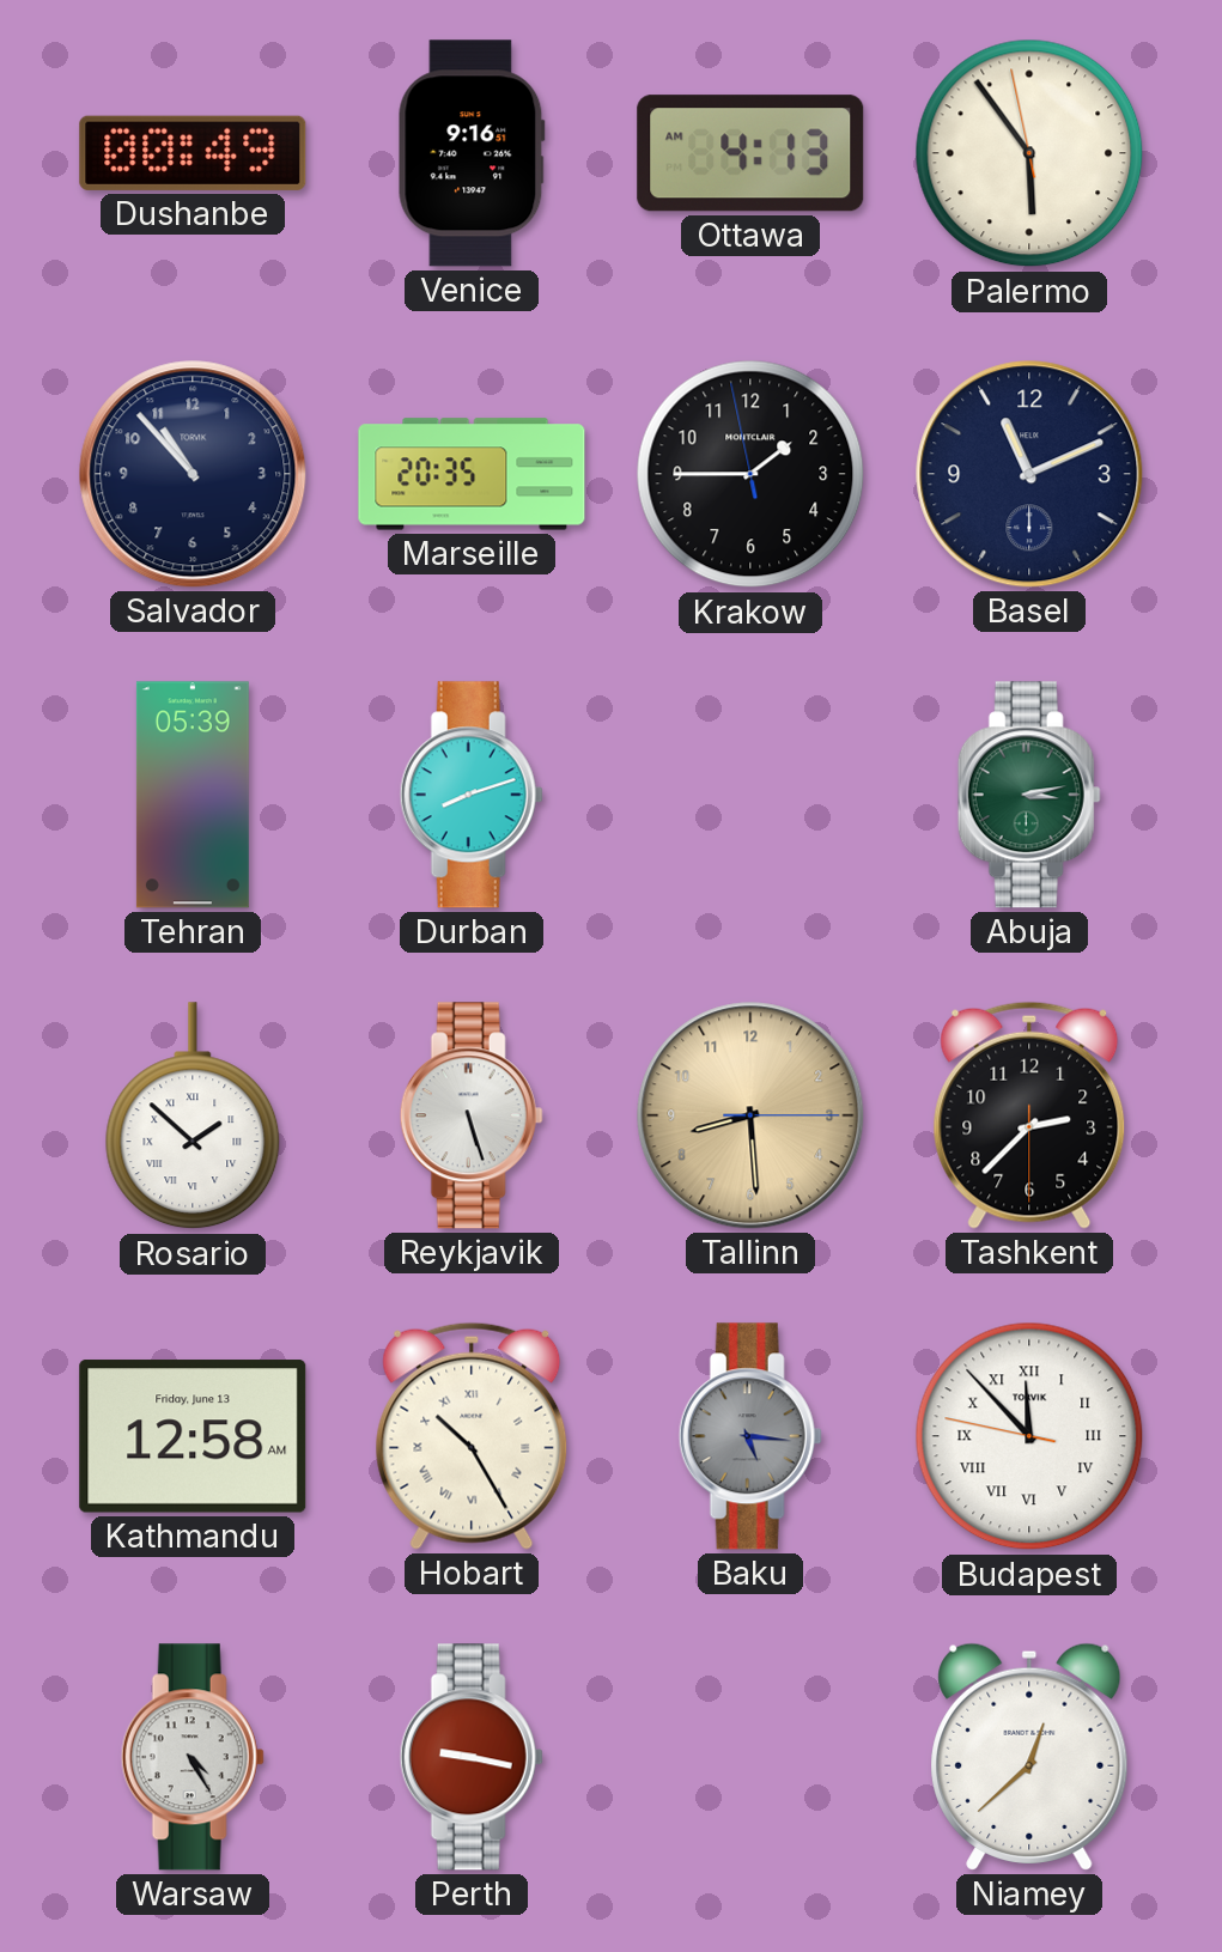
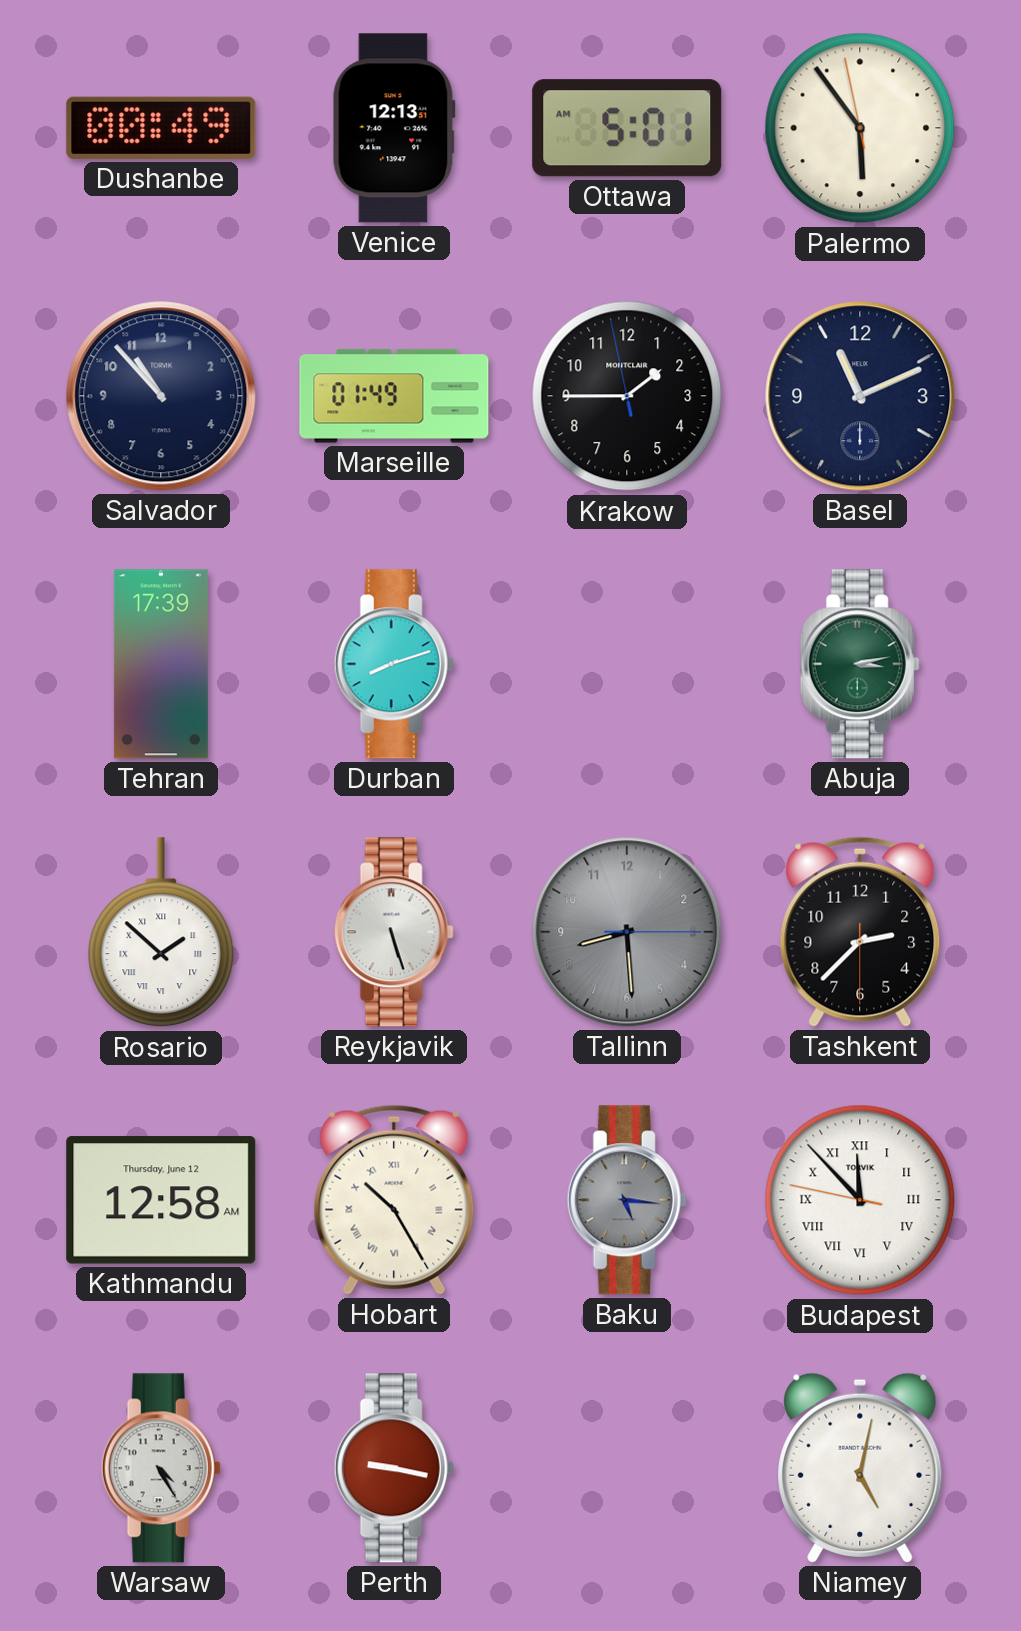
Venice: 9:16 -> 12:13
Ottawa: 4:13 -> 5:01
Marseille: 20:35 -> 01:49
Tehran: 05:39 -> 17:39
Tallinn dial: champagne -> grey
Kathmandu date: Friday, June 13 -> Thursday, June 12
Niamey: 12:38 -> 5:02
